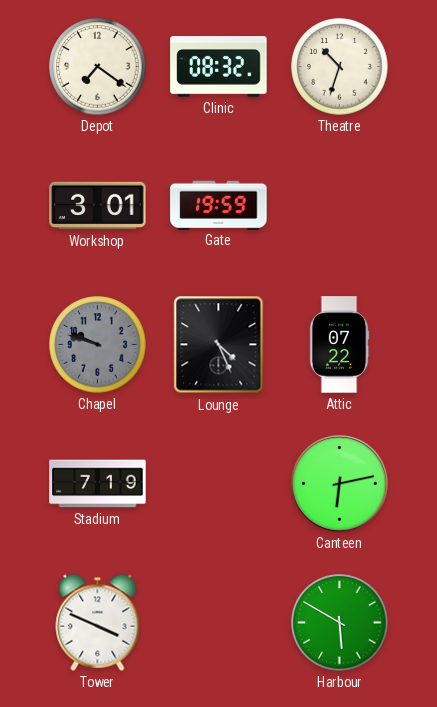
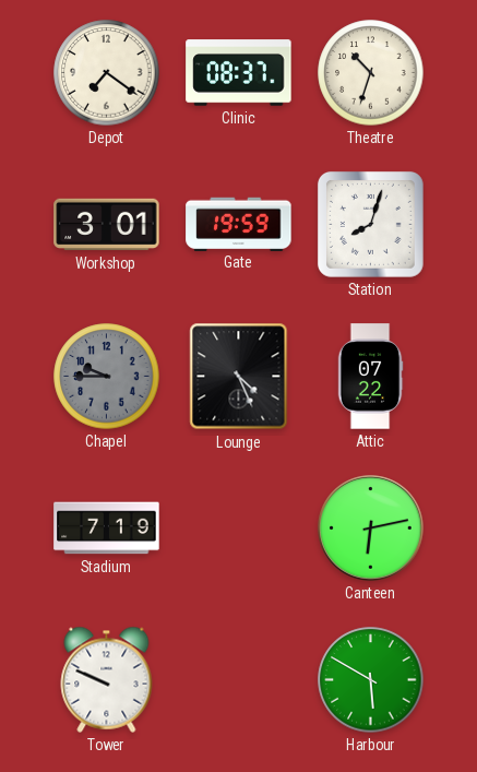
Clinic: 08:32 -> 08:37
Station: none -> 8:03
Chapel: 9:48 -> 9:45
Tower: 3:49 -> 9:49
